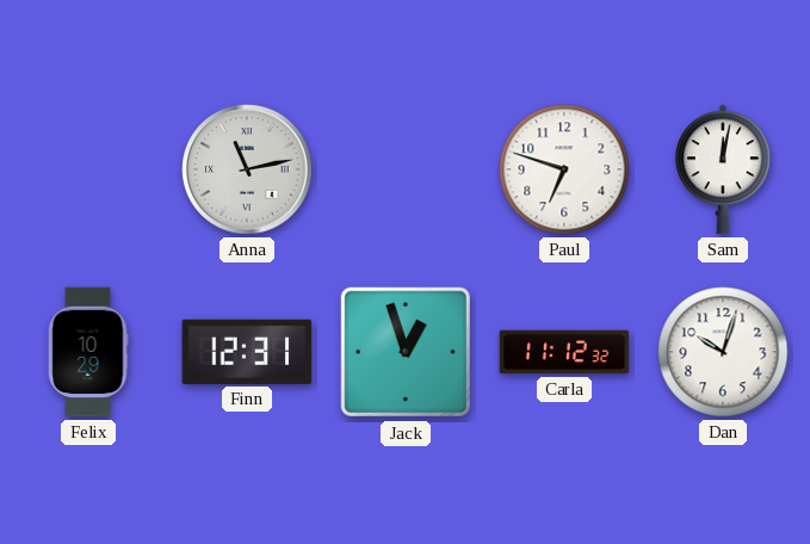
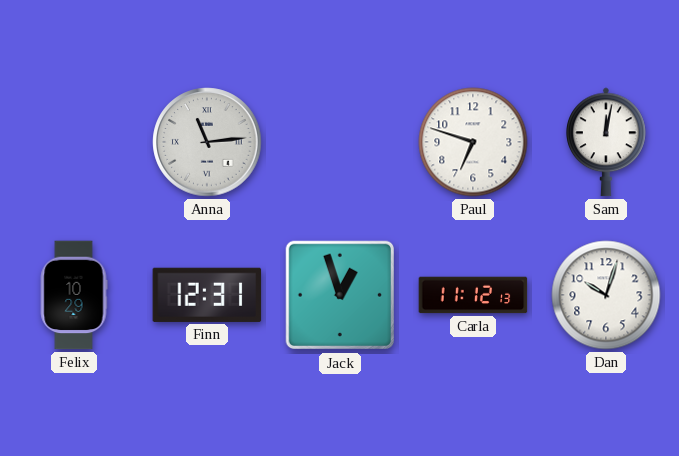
Anna: 11:13 -> 11:14
Carla: 11:12:32 -> 11:12:13
